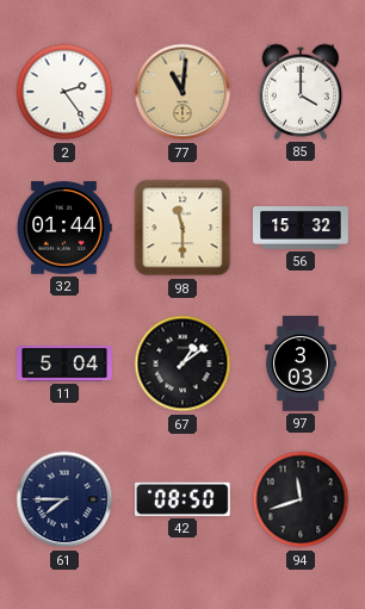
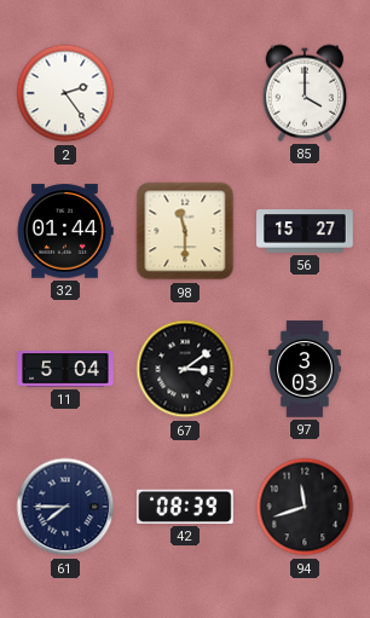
77: 11:01 -> none
56: 15:32 -> 15:27
67: 1:09 -> 3:09
42: 08:50 -> 08:39
